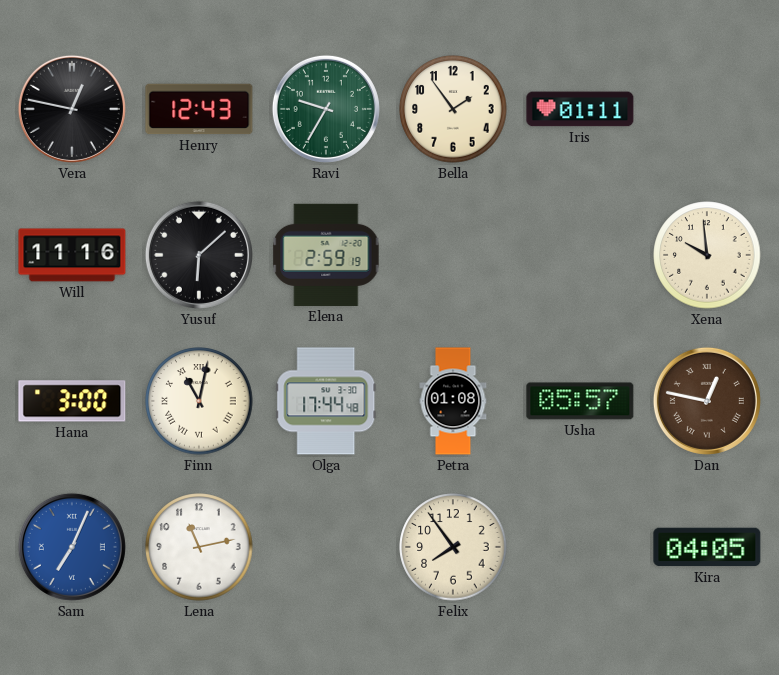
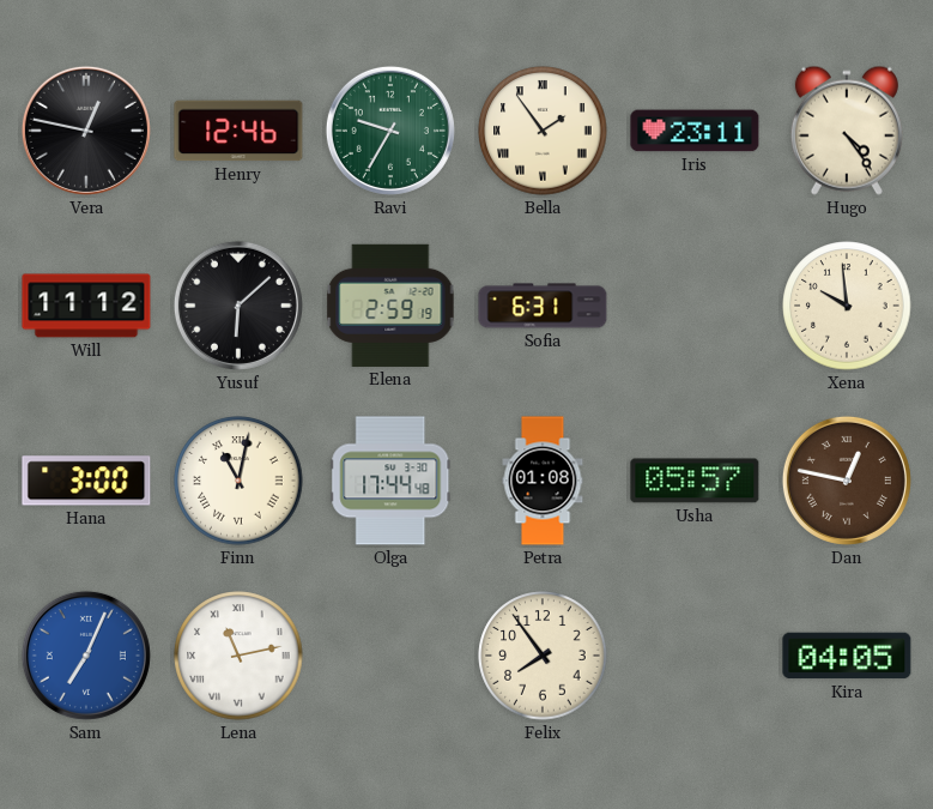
Henry: 12:43 -> 12:46
Bella numerals: Arabic -> Roman
Iris: 01:11 -> 23:11
Hugo: none -> 4:24
Will: 11:16 -> 11:12
Sofia: none -> 6:31
Lena numerals: Arabic -> Roman
